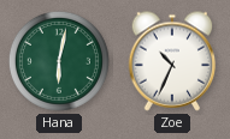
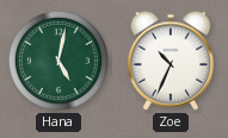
Hana: 6:02 -> 5:02
